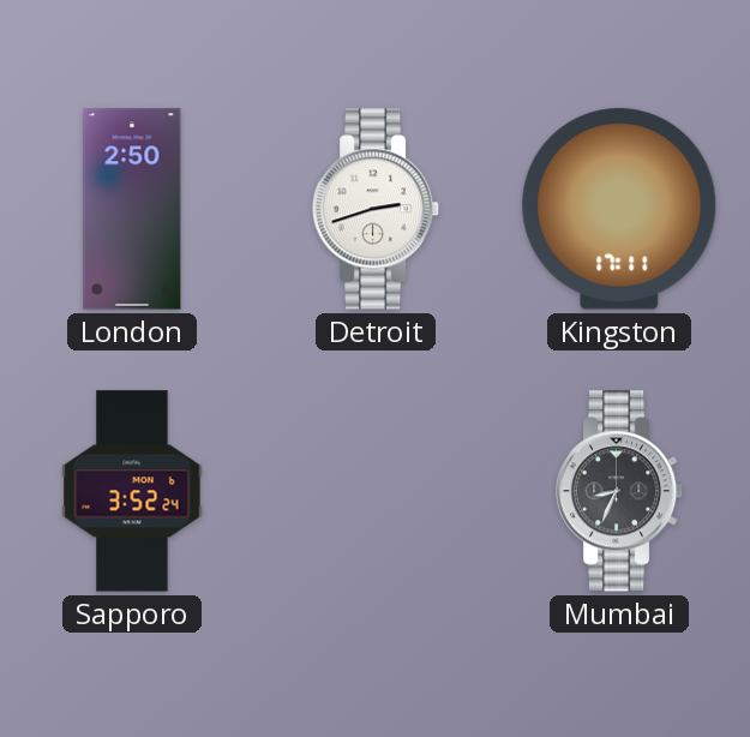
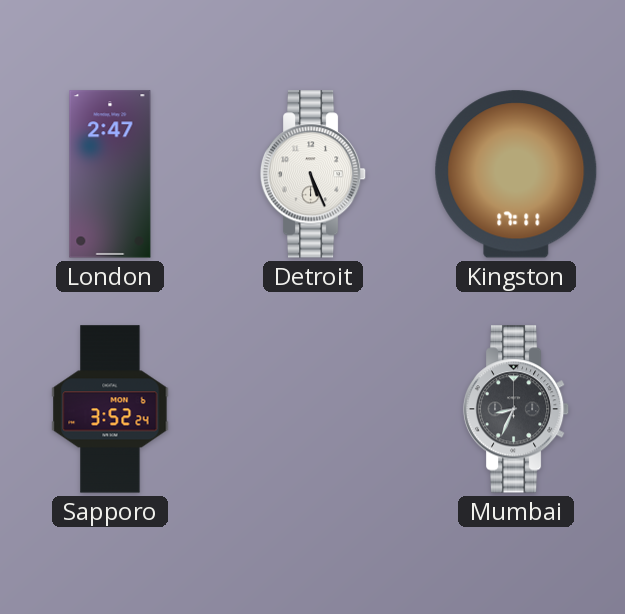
London: 2:50 -> 2:47
Detroit: 2:42 -> 5:26
